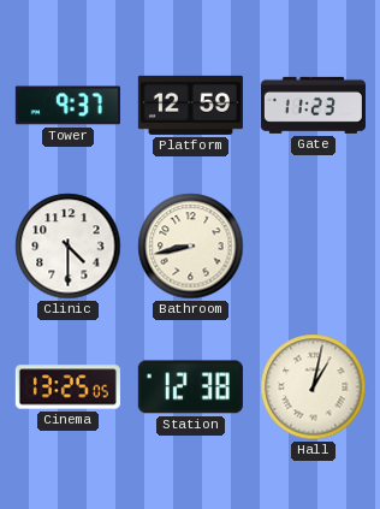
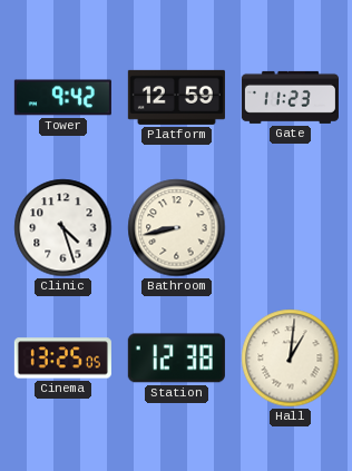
Tower: 9:37 -> 9:42
Clinic: 4:30 -> 4:27
Hall: 1:02 -> 1:01
